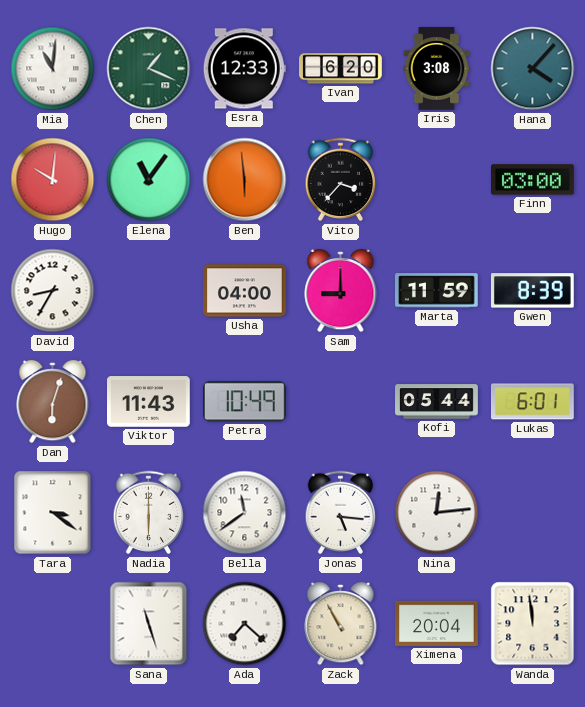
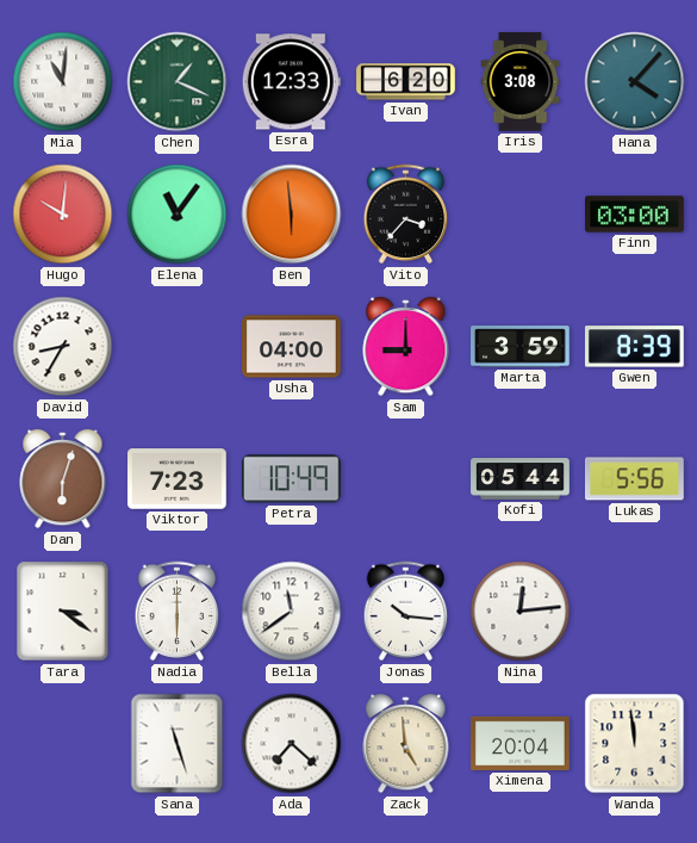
Marta: 11:59 -> 3:59
Viktor: 11:43 -> 7:23
Lukas: 6:01 -> 5:56
Jonas: 5:16 -> 10:16
Zack: 10:55 -> 4:59
